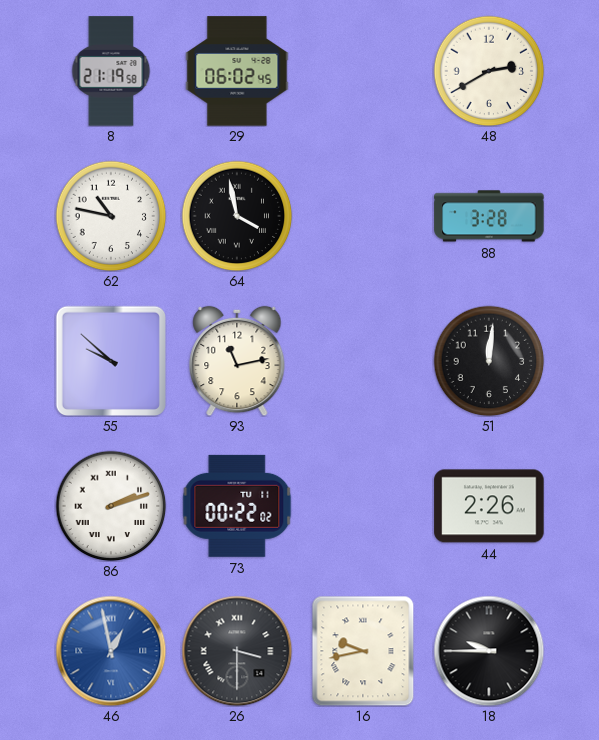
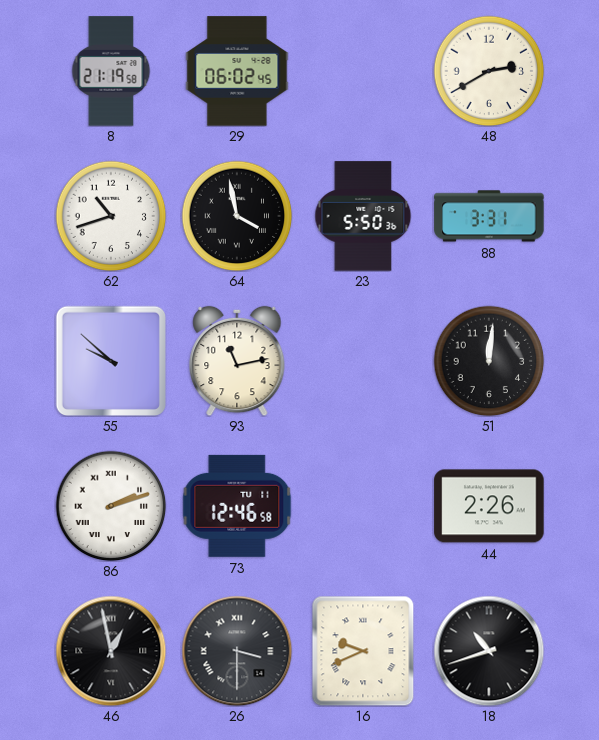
62: 10:47 -> 10:42
23: none -> 5:50
88: 3:28 -> 3:31
73: 00:22 -> 12:46
46 dial: blue -> black
16: 9:43 -> 9:41
18: 9:45 -> 10:42
